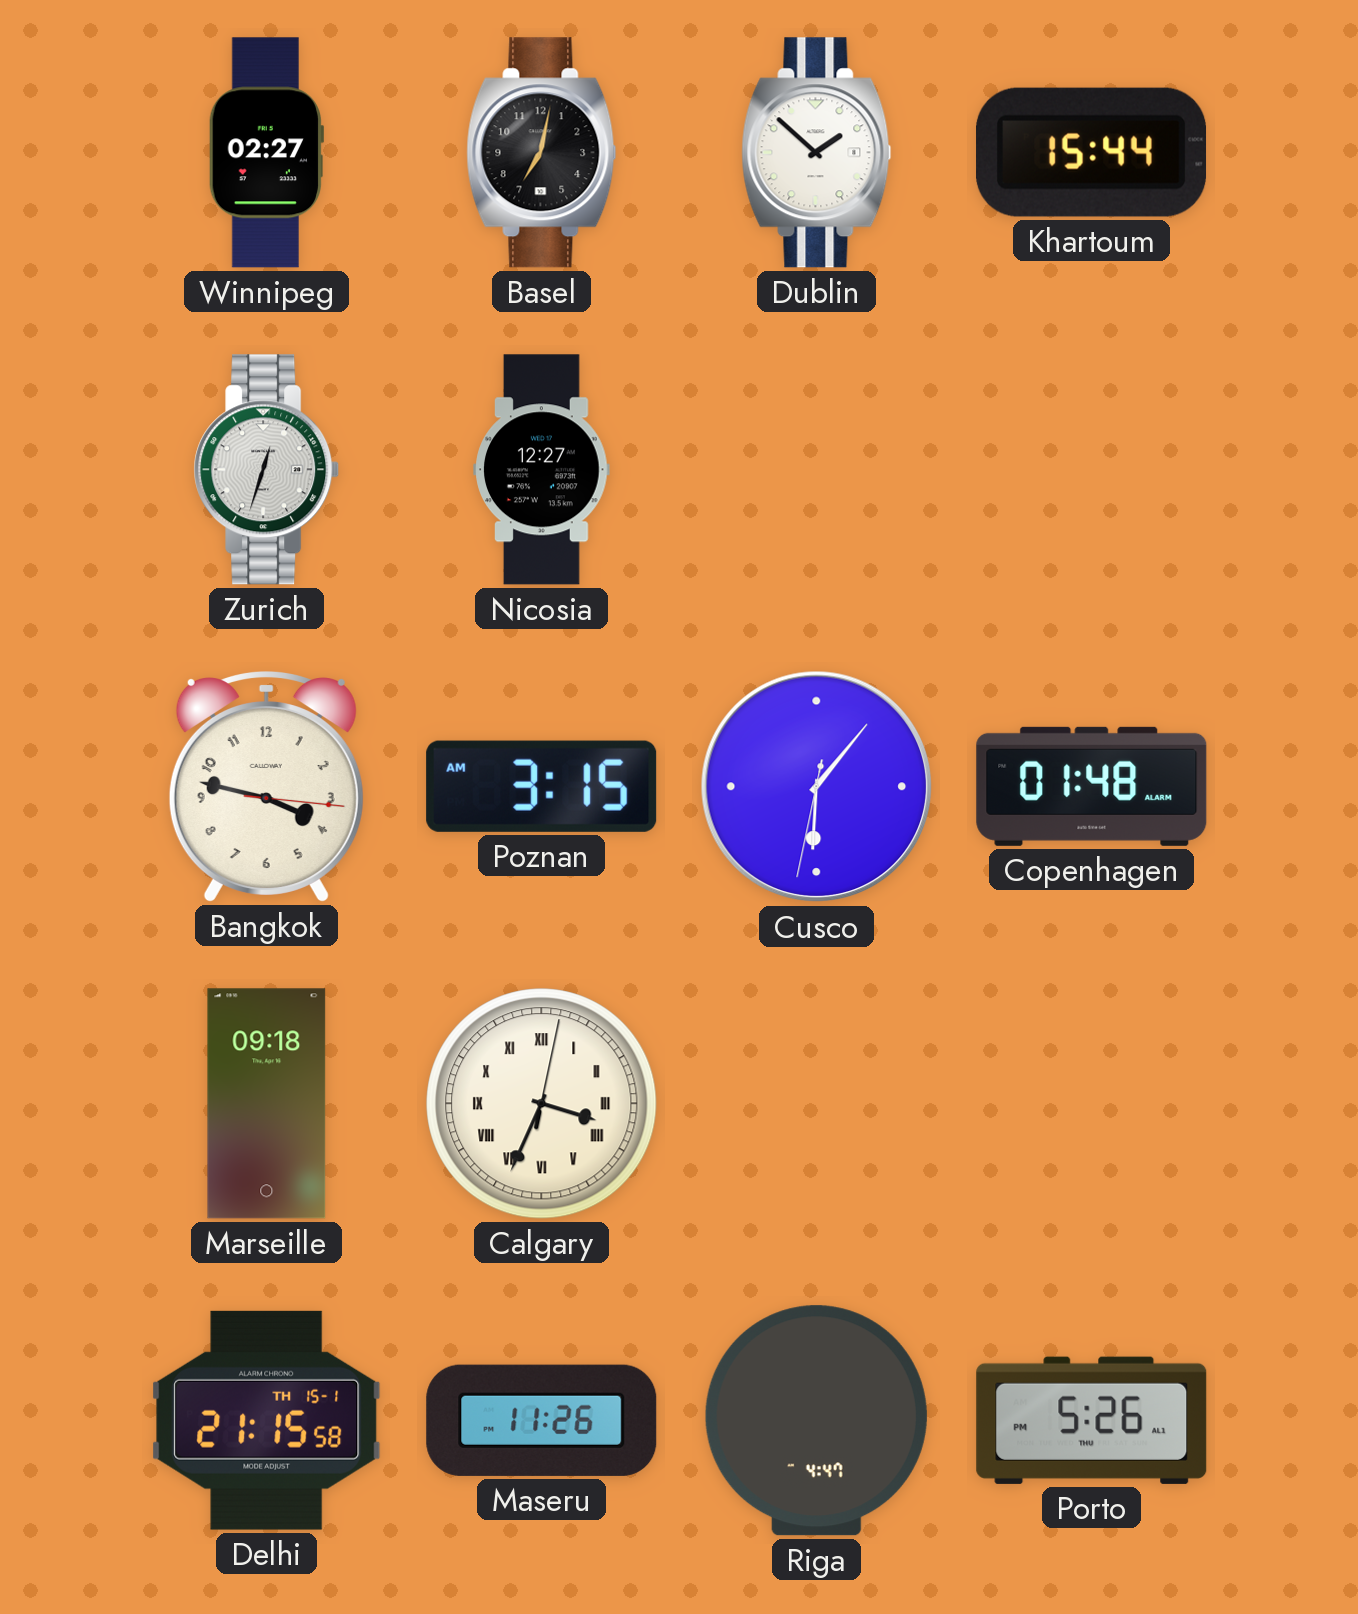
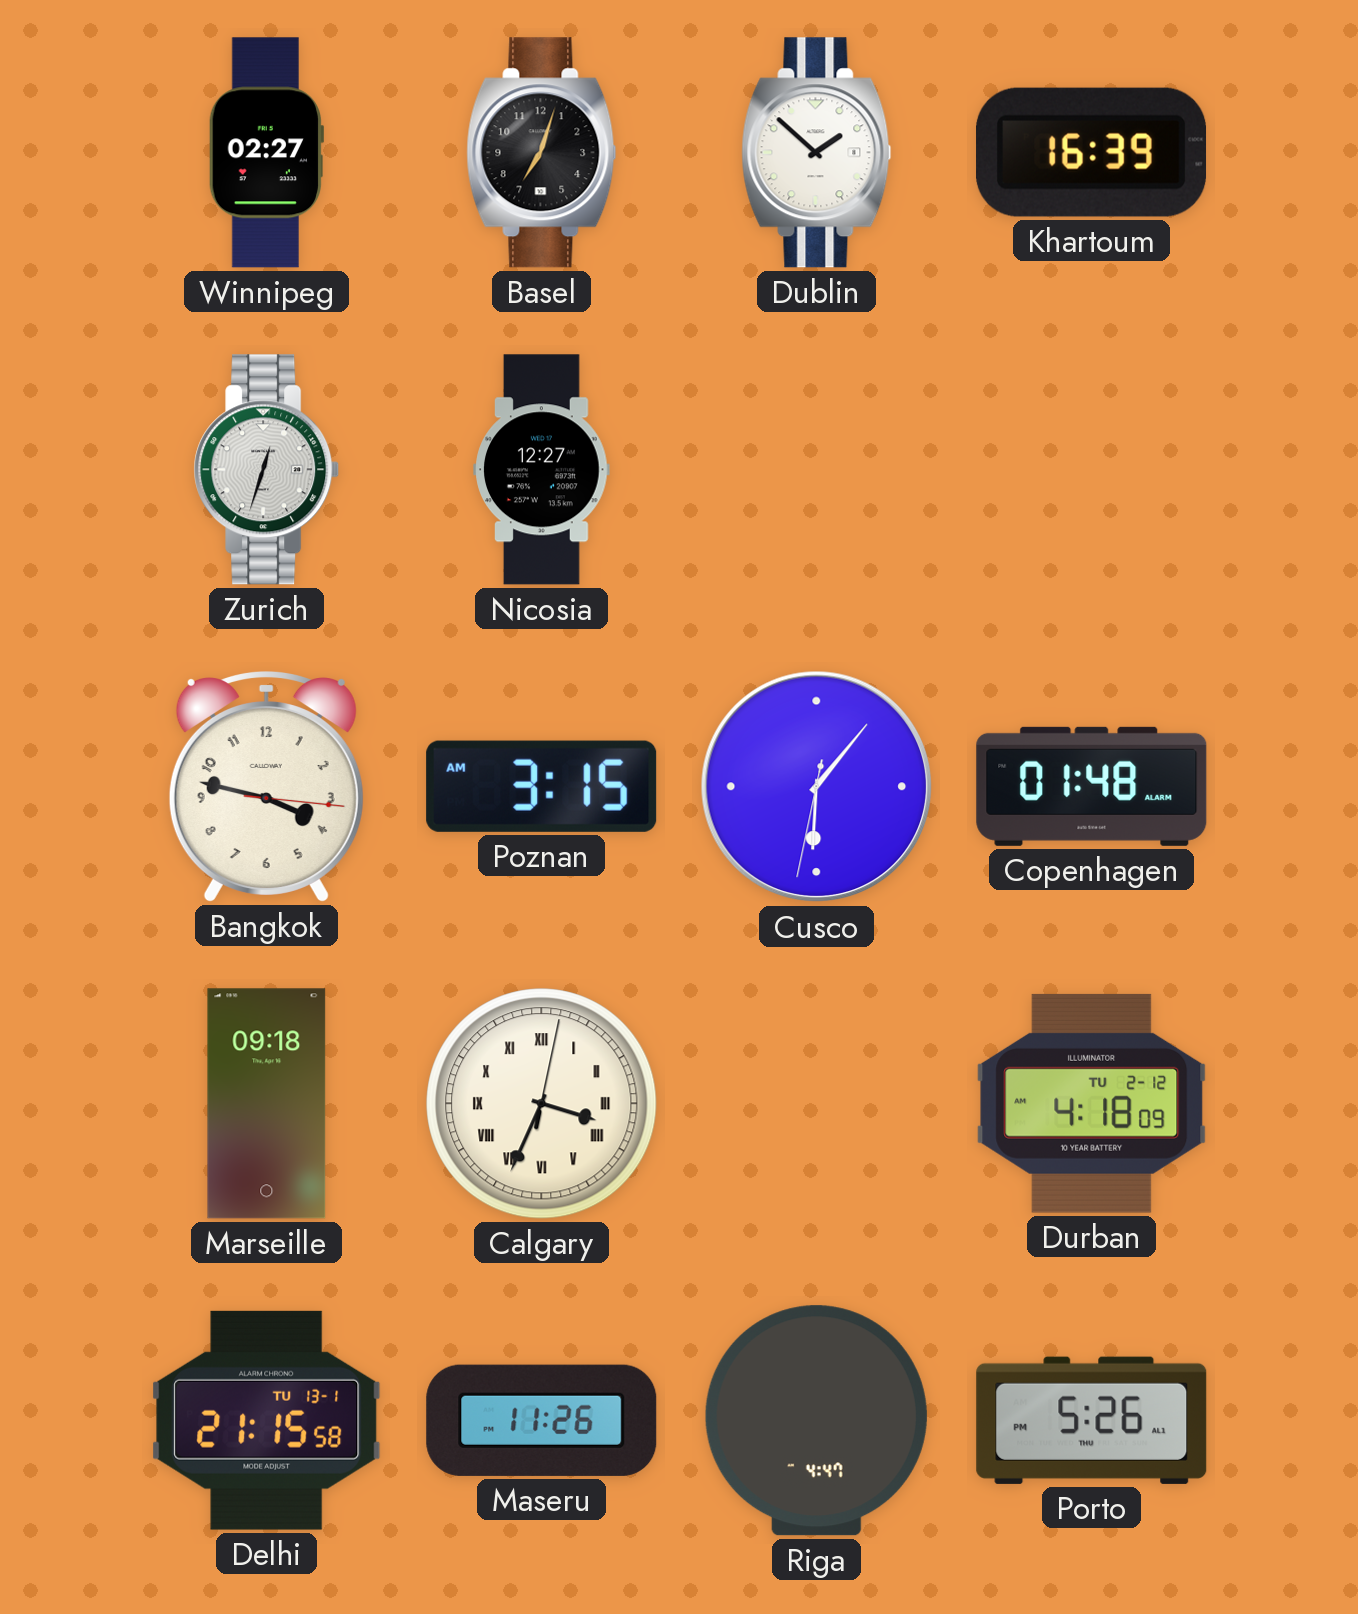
Basel: 7:02 -> 7:03
Khartoum: 15:44 -> 16:39
Durban: none -> 4:18
Delhi date: TH 15-1 -> TU 13-1
